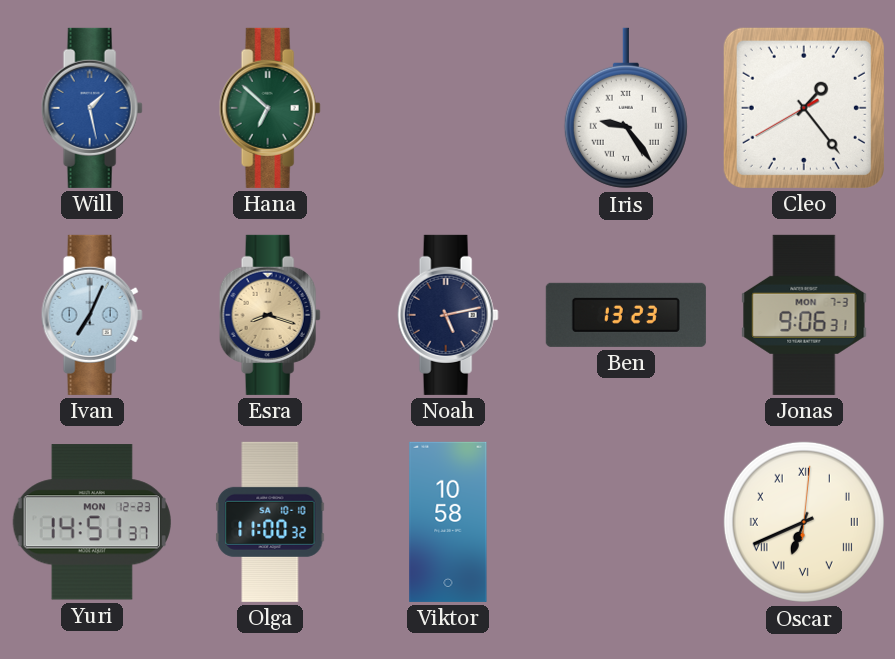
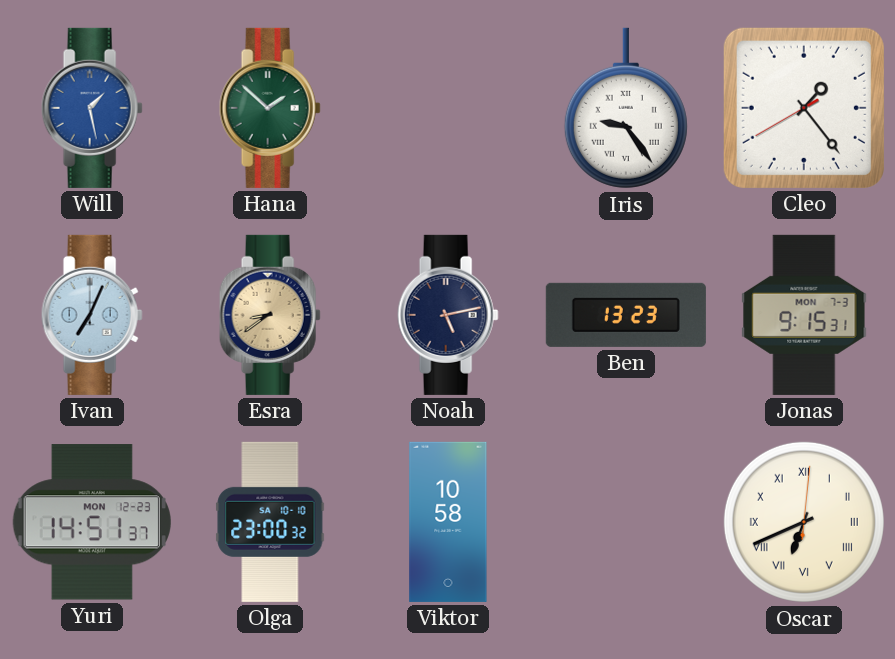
Hana: 6:52 -> 1:52
Esra: 8:18 -> 8:39
Jonas: 9:06 -> 9:15
Olga: 11:00 -> 23:00
